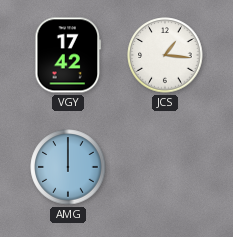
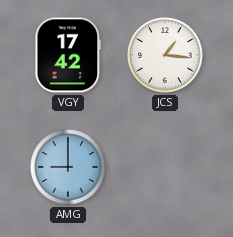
AMG: 12:00 -> 9:00
